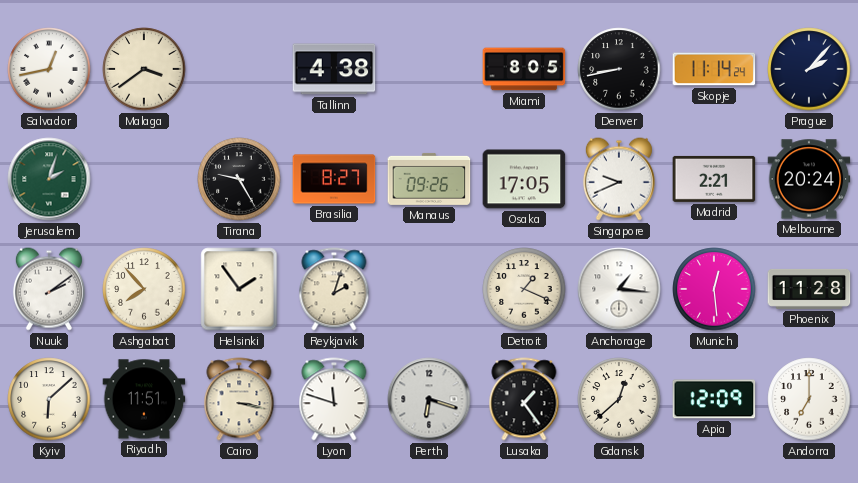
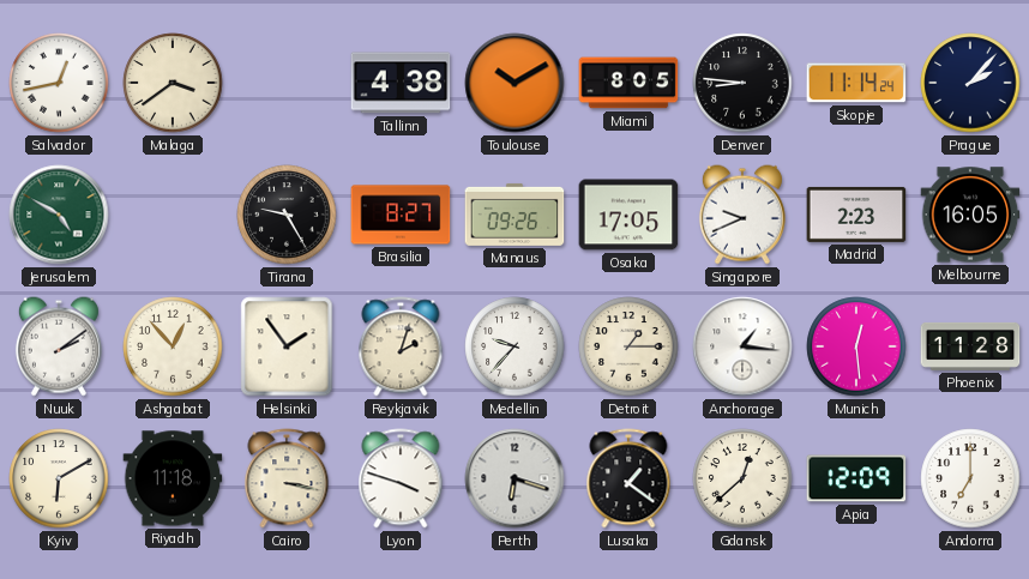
Toulouse: none -> 10:10
Denver: 8:43 -> 8:46
Jerusalem: 2:03 -> 4:50
Madrid: 2:21 -> 2:23
Melbourne: 20:24 -> 16:05
Ashgabat: 7:53 -> 12:53
Medellin: none -> 9:37
Detroit: 1:19 -> 1:15
Kyiv: 6:08 -> 6:10
Riyadh: 11:51 -> 11:18
Lyon: 11:48 -> 3:48
Lusaka: 1:24 -> 1:21
